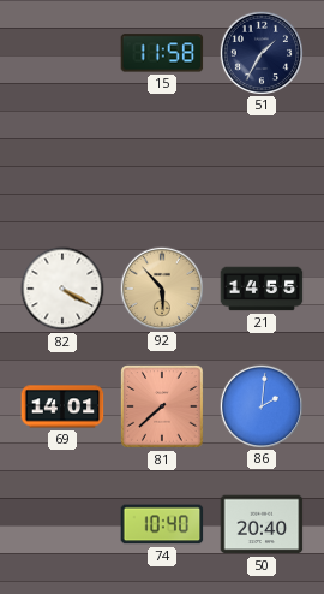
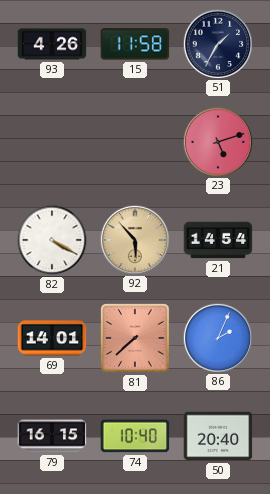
93: none -> 4:26
23: none -> 5:12
21: 14:55 -> 14:54
86: 2:01 -> 2:04
79: none -> 16:15
